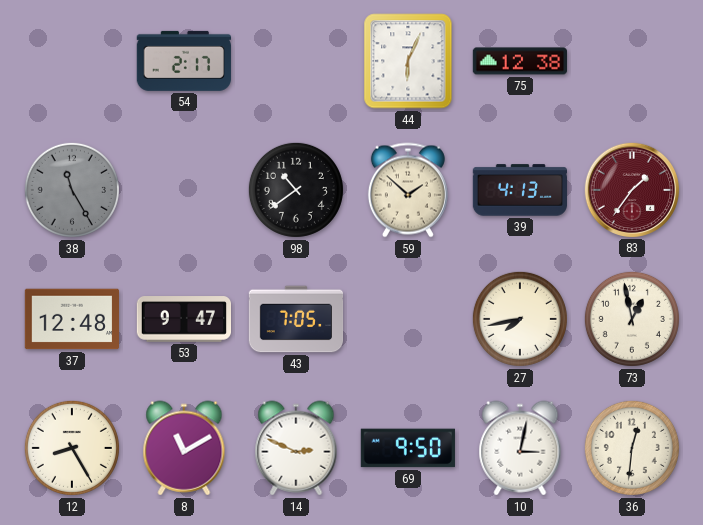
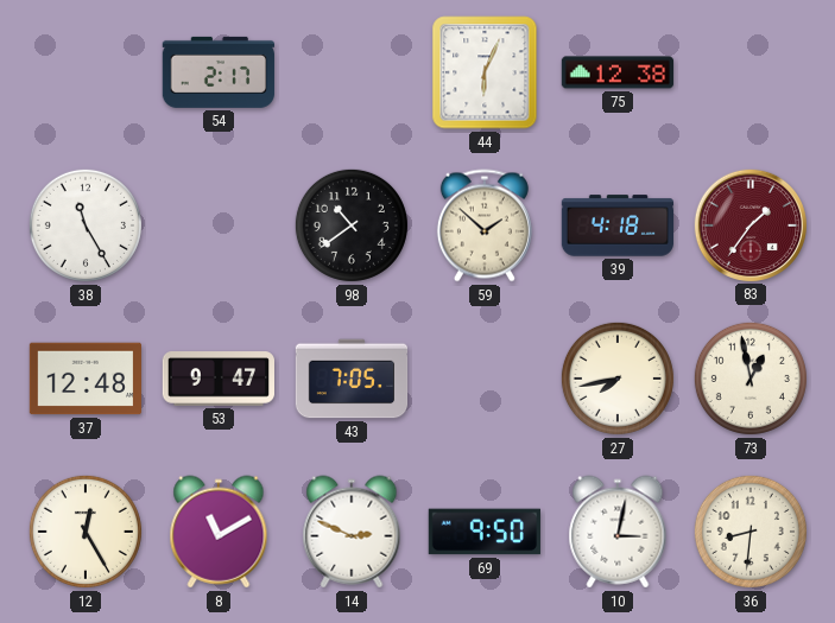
38 dial: grey -> white
39: 4:13 -> 4:18
12: 8:25 -> 12:25
36: 12:31 -> 8:31
